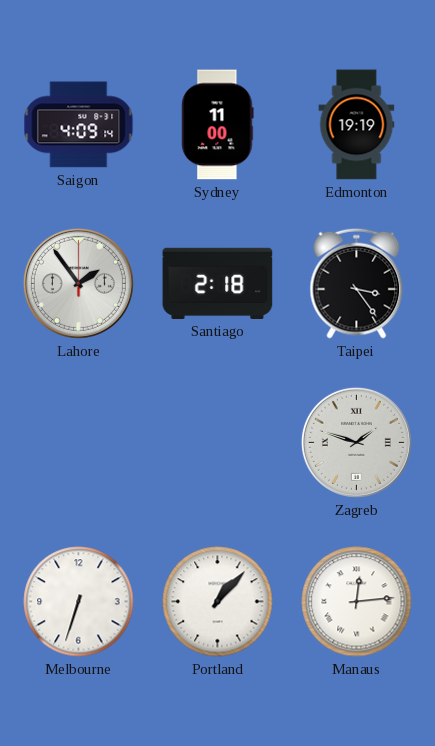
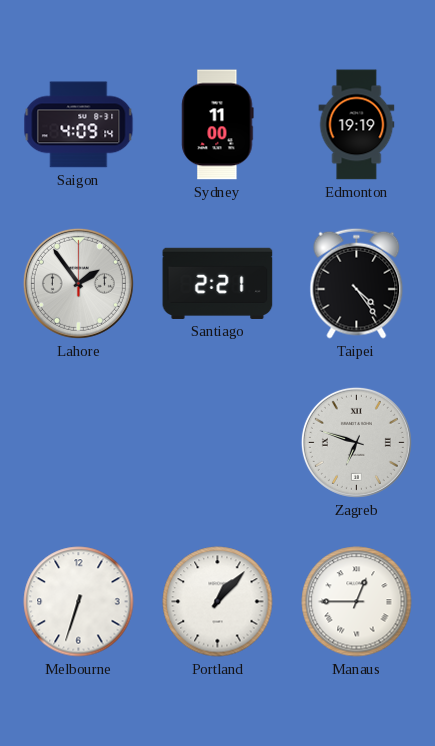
Santiago: 2:18 -> 2:21
Taipei: 3:24 -> 4:24
Zagreb: 1:48 -> 6:48
Manaus: 12:14 -> 12:45
